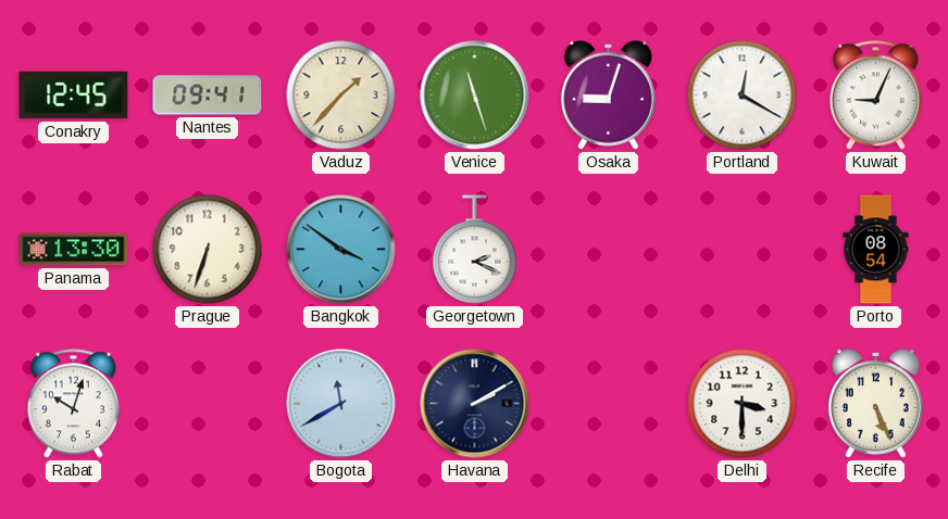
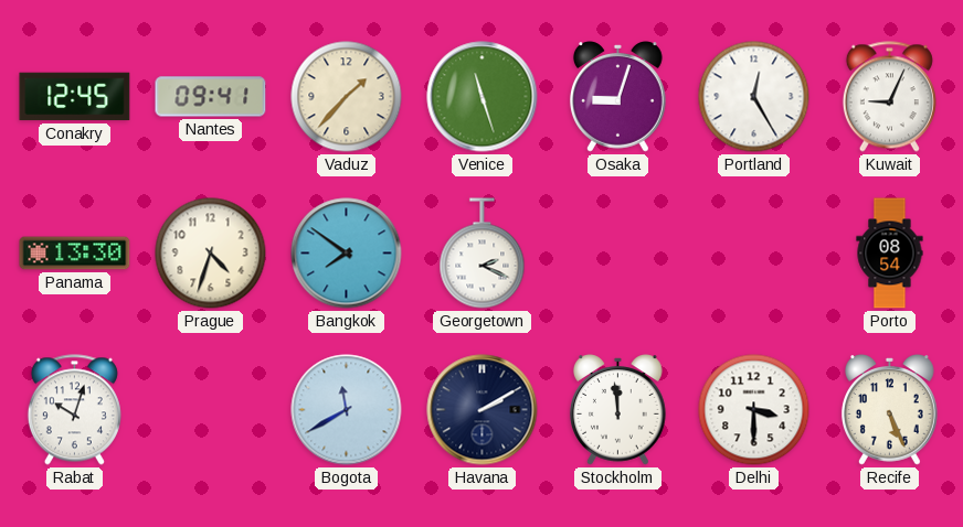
Portland: 12:20 -> 12:25
Prague: 6:33 -> 4:33
Bangkok: 3:51 -> 7:51
Stockholm: none -> 11:59
